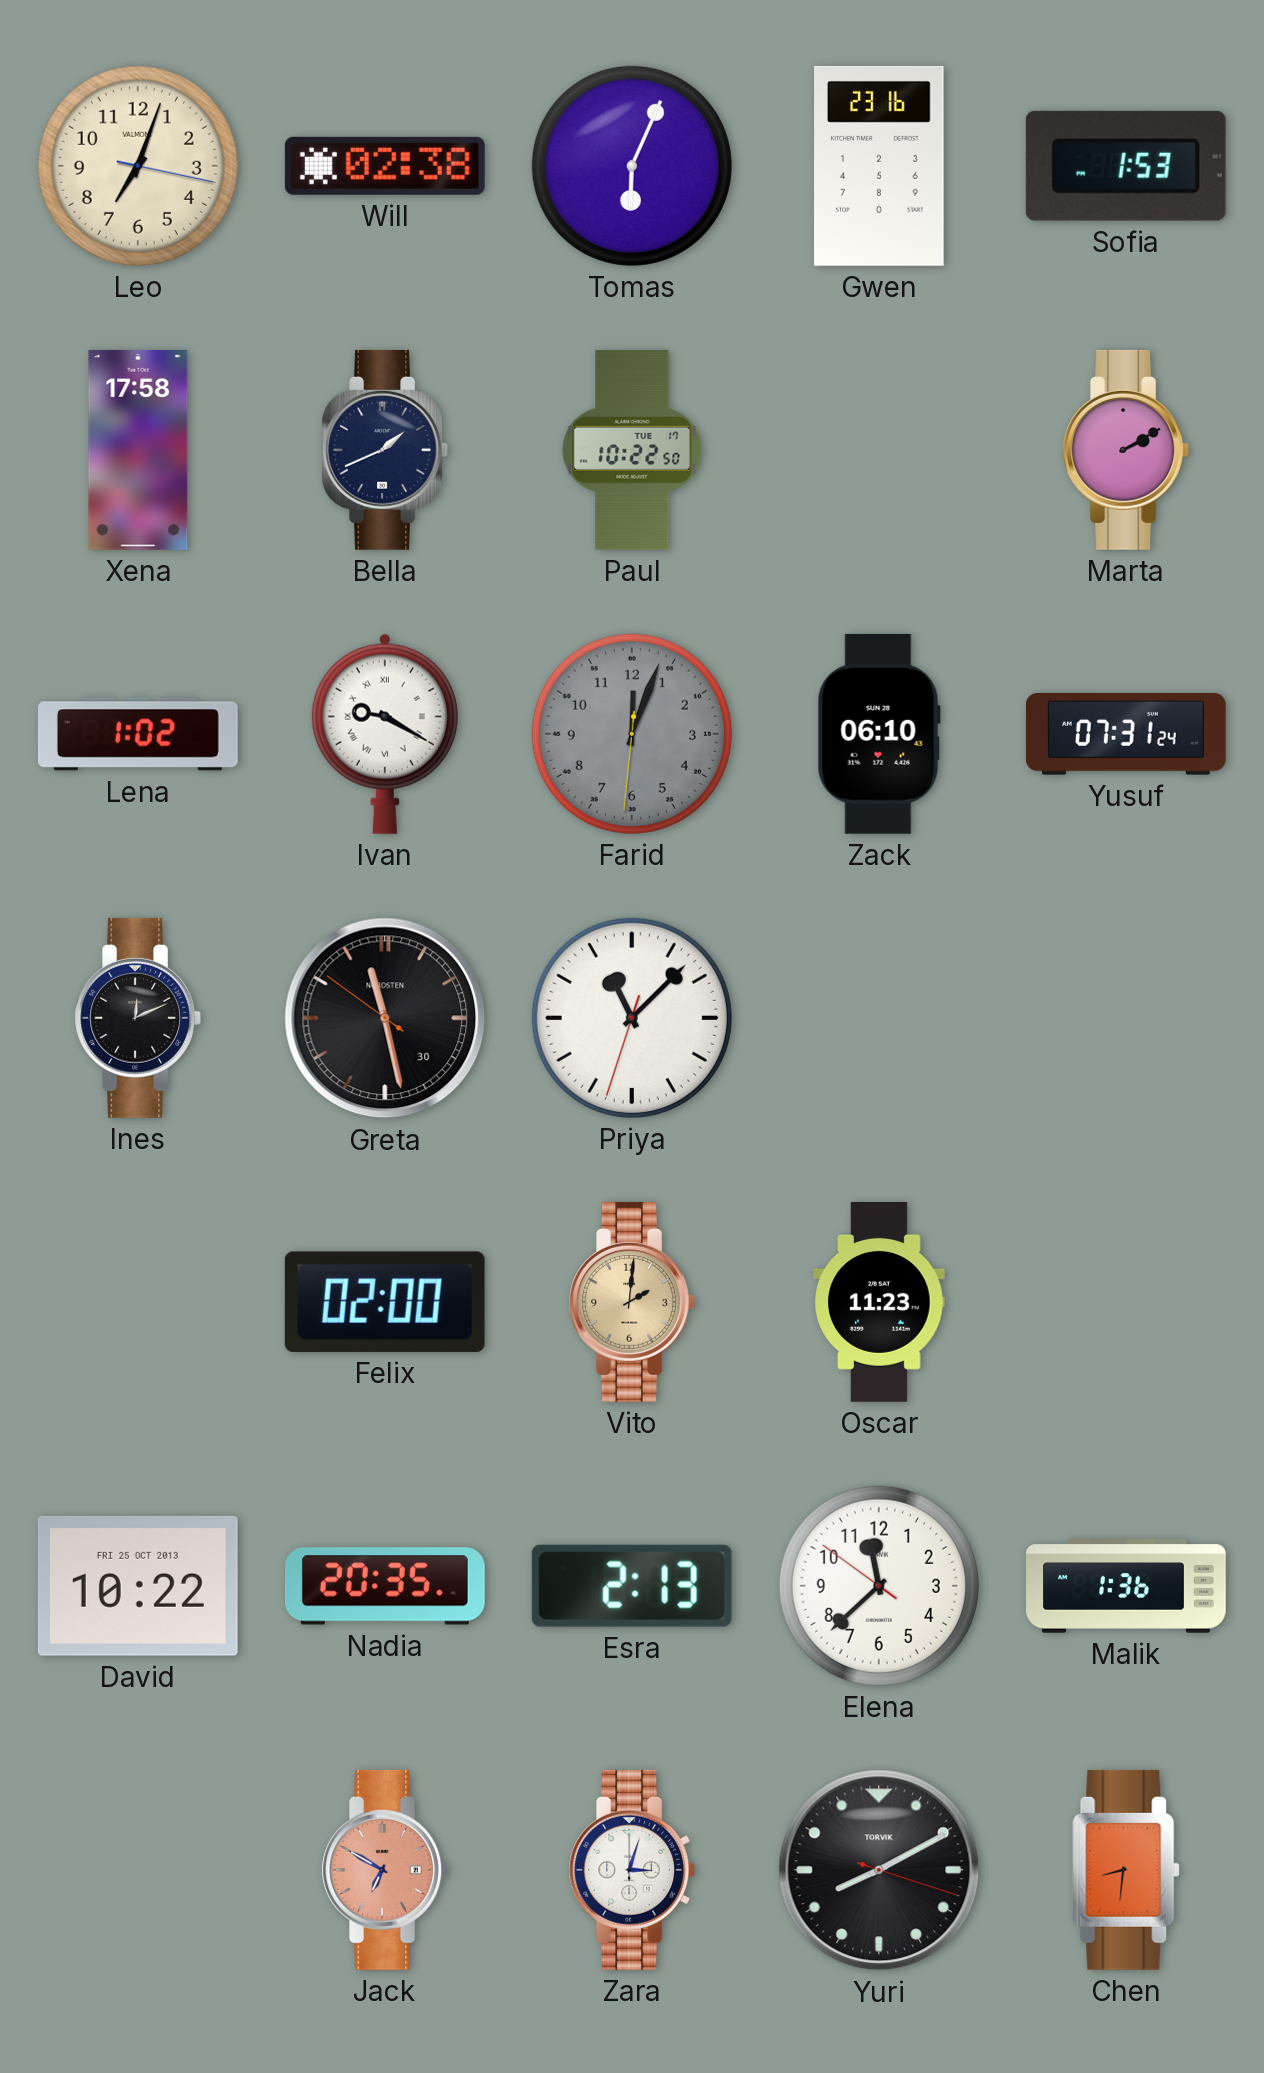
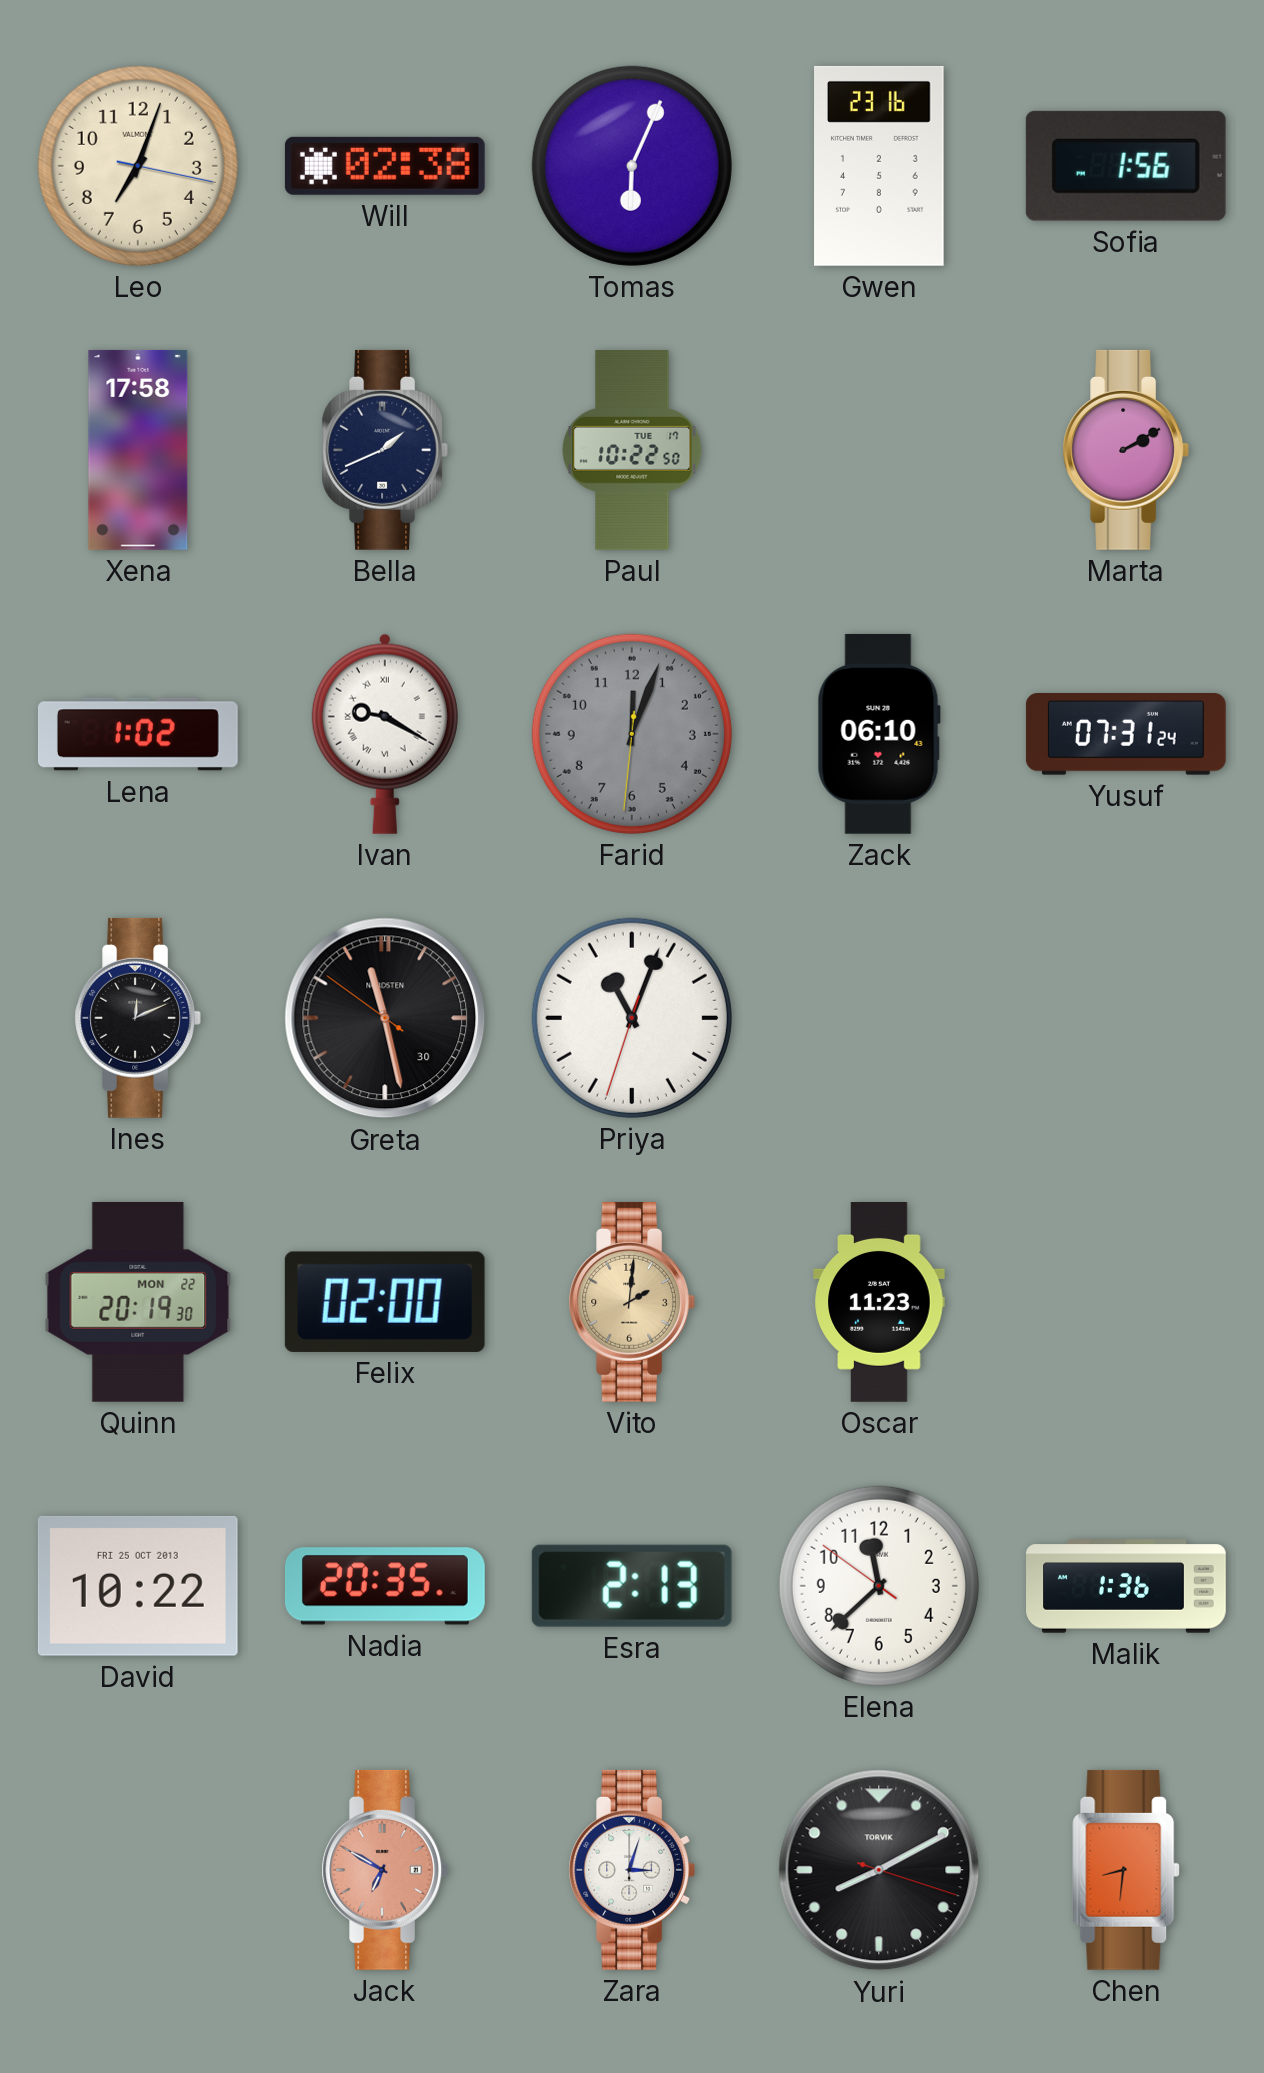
Sofia: 1:53 -> 1:56
Priya: 11:07 -> 11:03
Quinn: none -> 20:19
